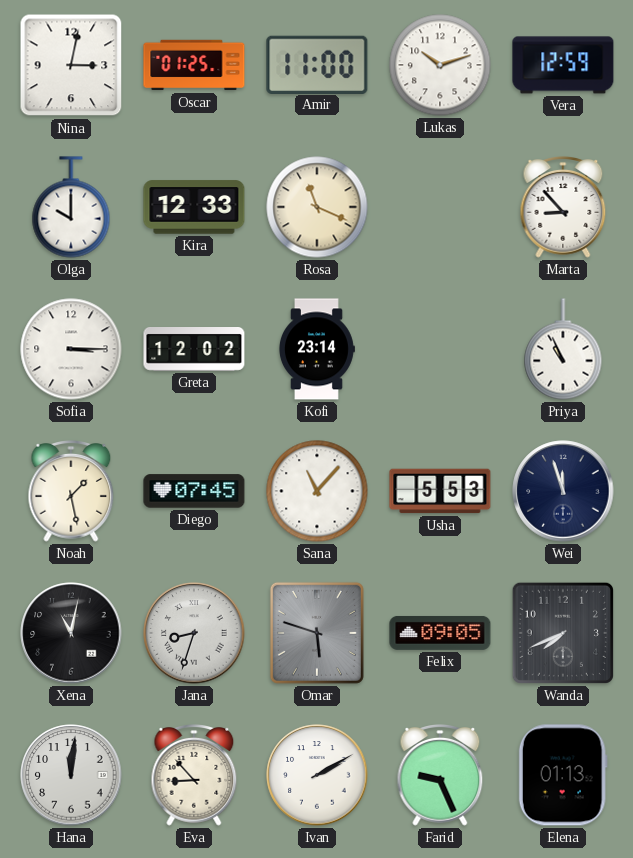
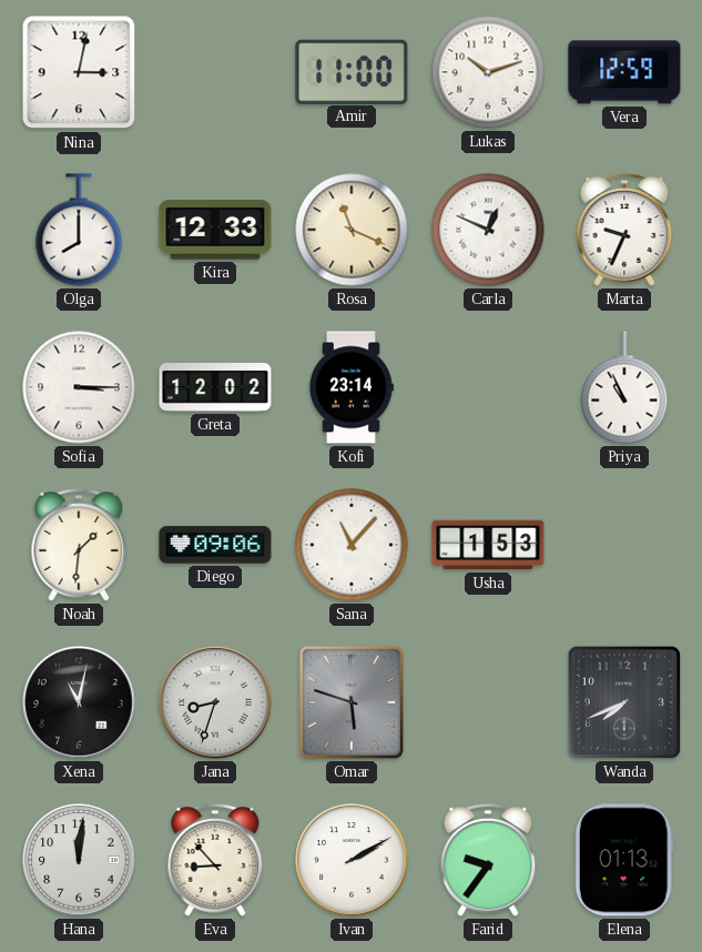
Oscar: 01:25 -> none
Olga: 10:00 -> 8:00
Carla: none -> 12:49
Marta: 8:53 -> 9:34
Noah: 1:28 -> 1:31
Diego: 07:45 -> 09:06
Usha: 5:53 -> 1:53
Wei: 11:57 -> none
Felix: 09:05 -> none
Farid: 9:26 -> 9:36
